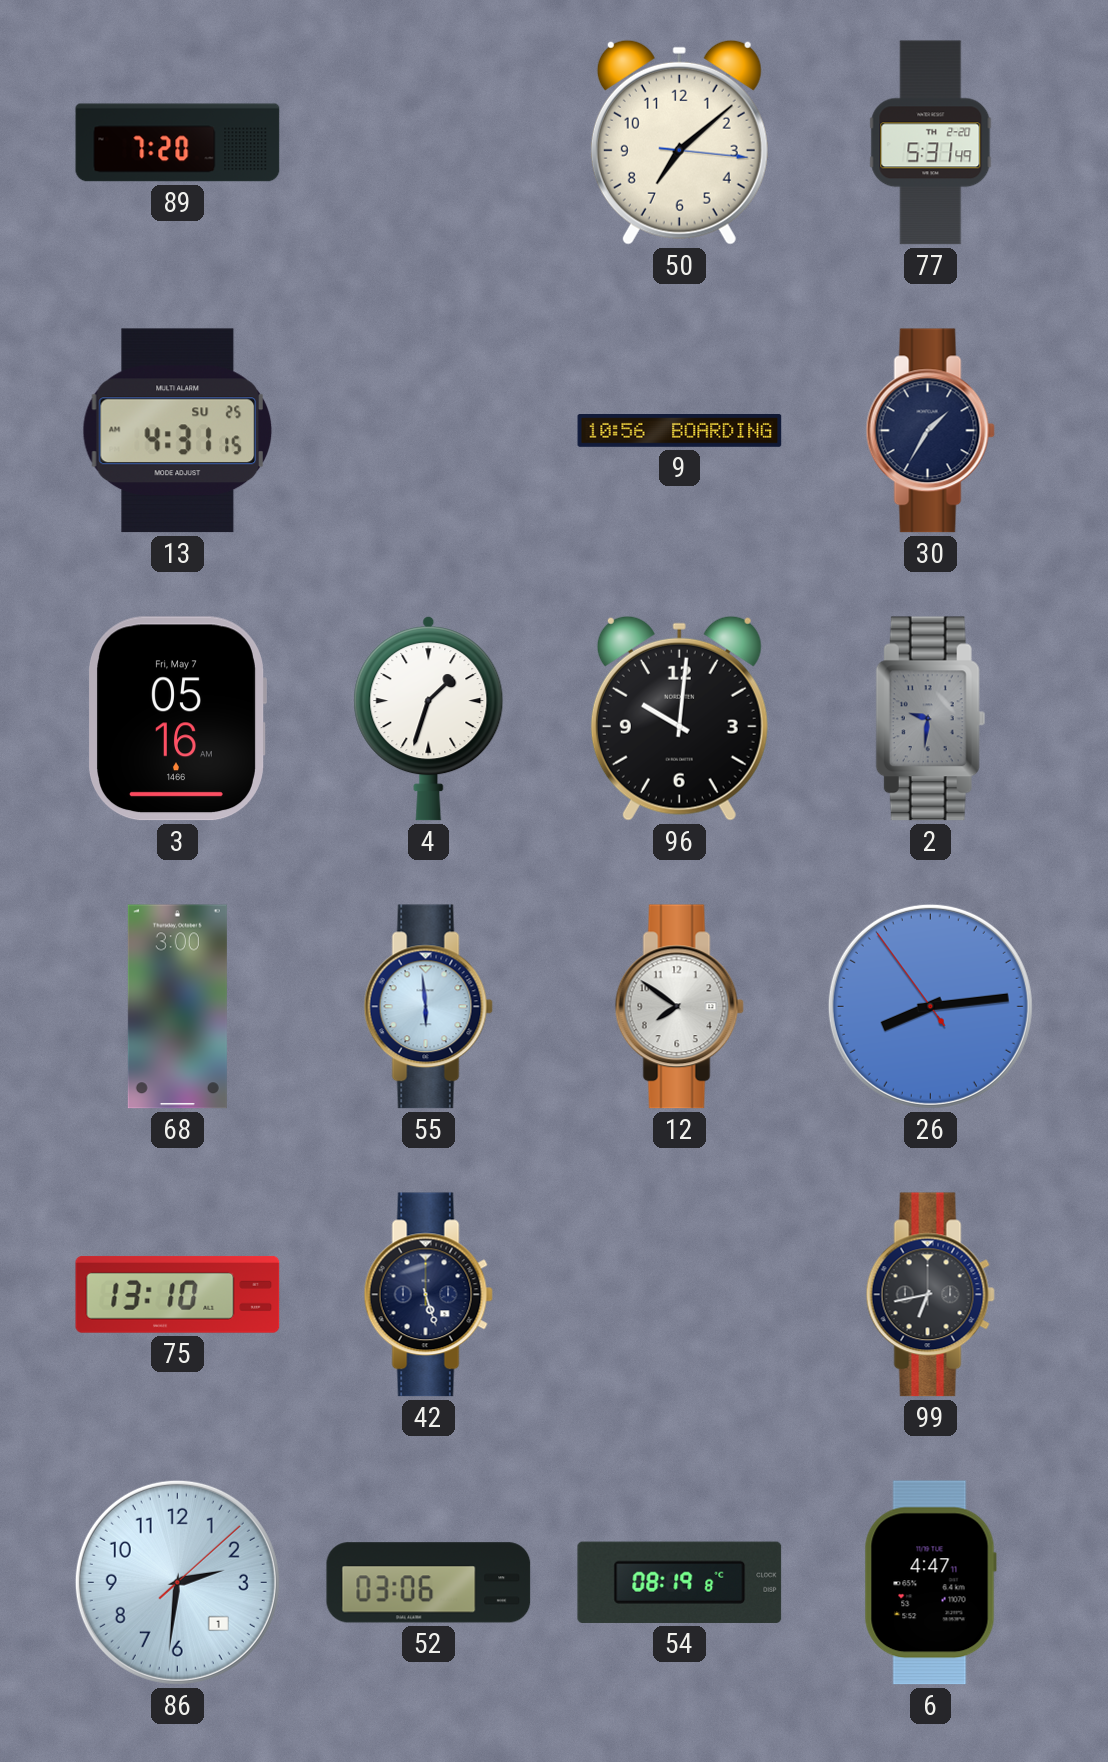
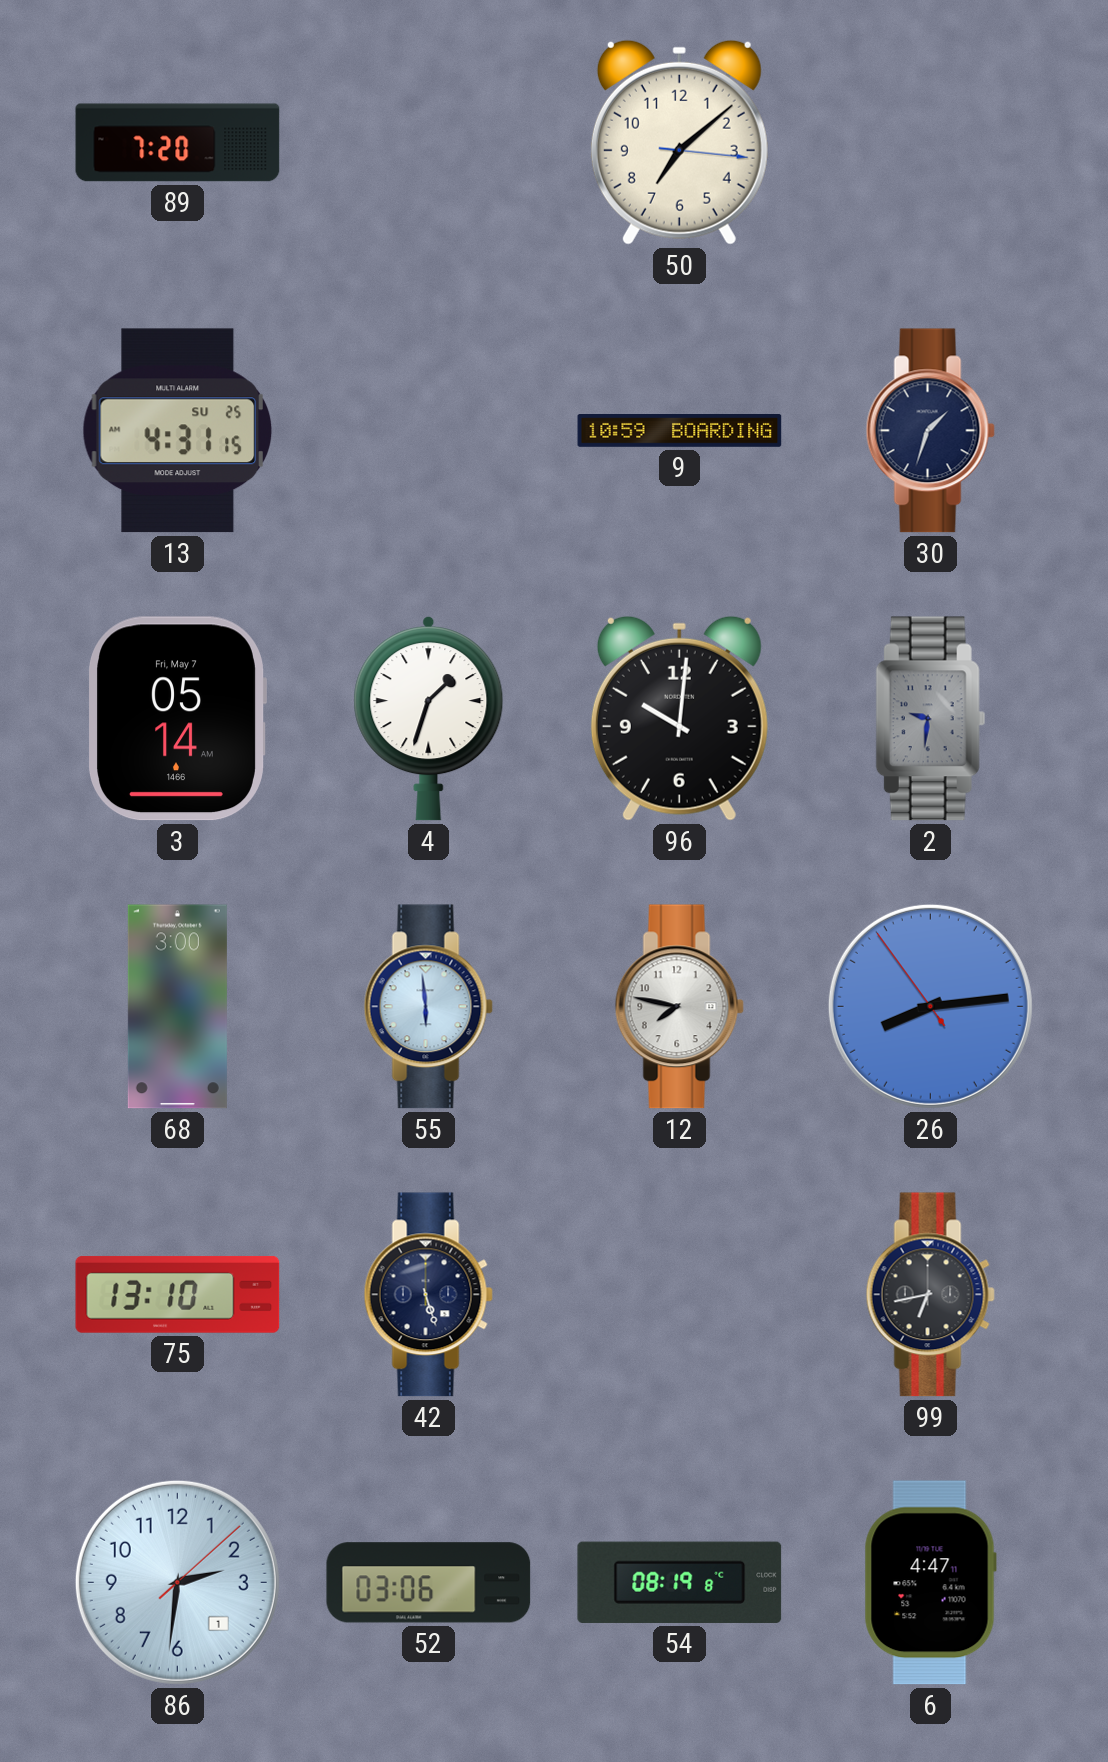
77: 5:31 -> none
9: 10:56 -> 10:59
30: 1:35 -> 1:33
3: 05:16 -> 05:14
12: 7:51 -> 7:47
